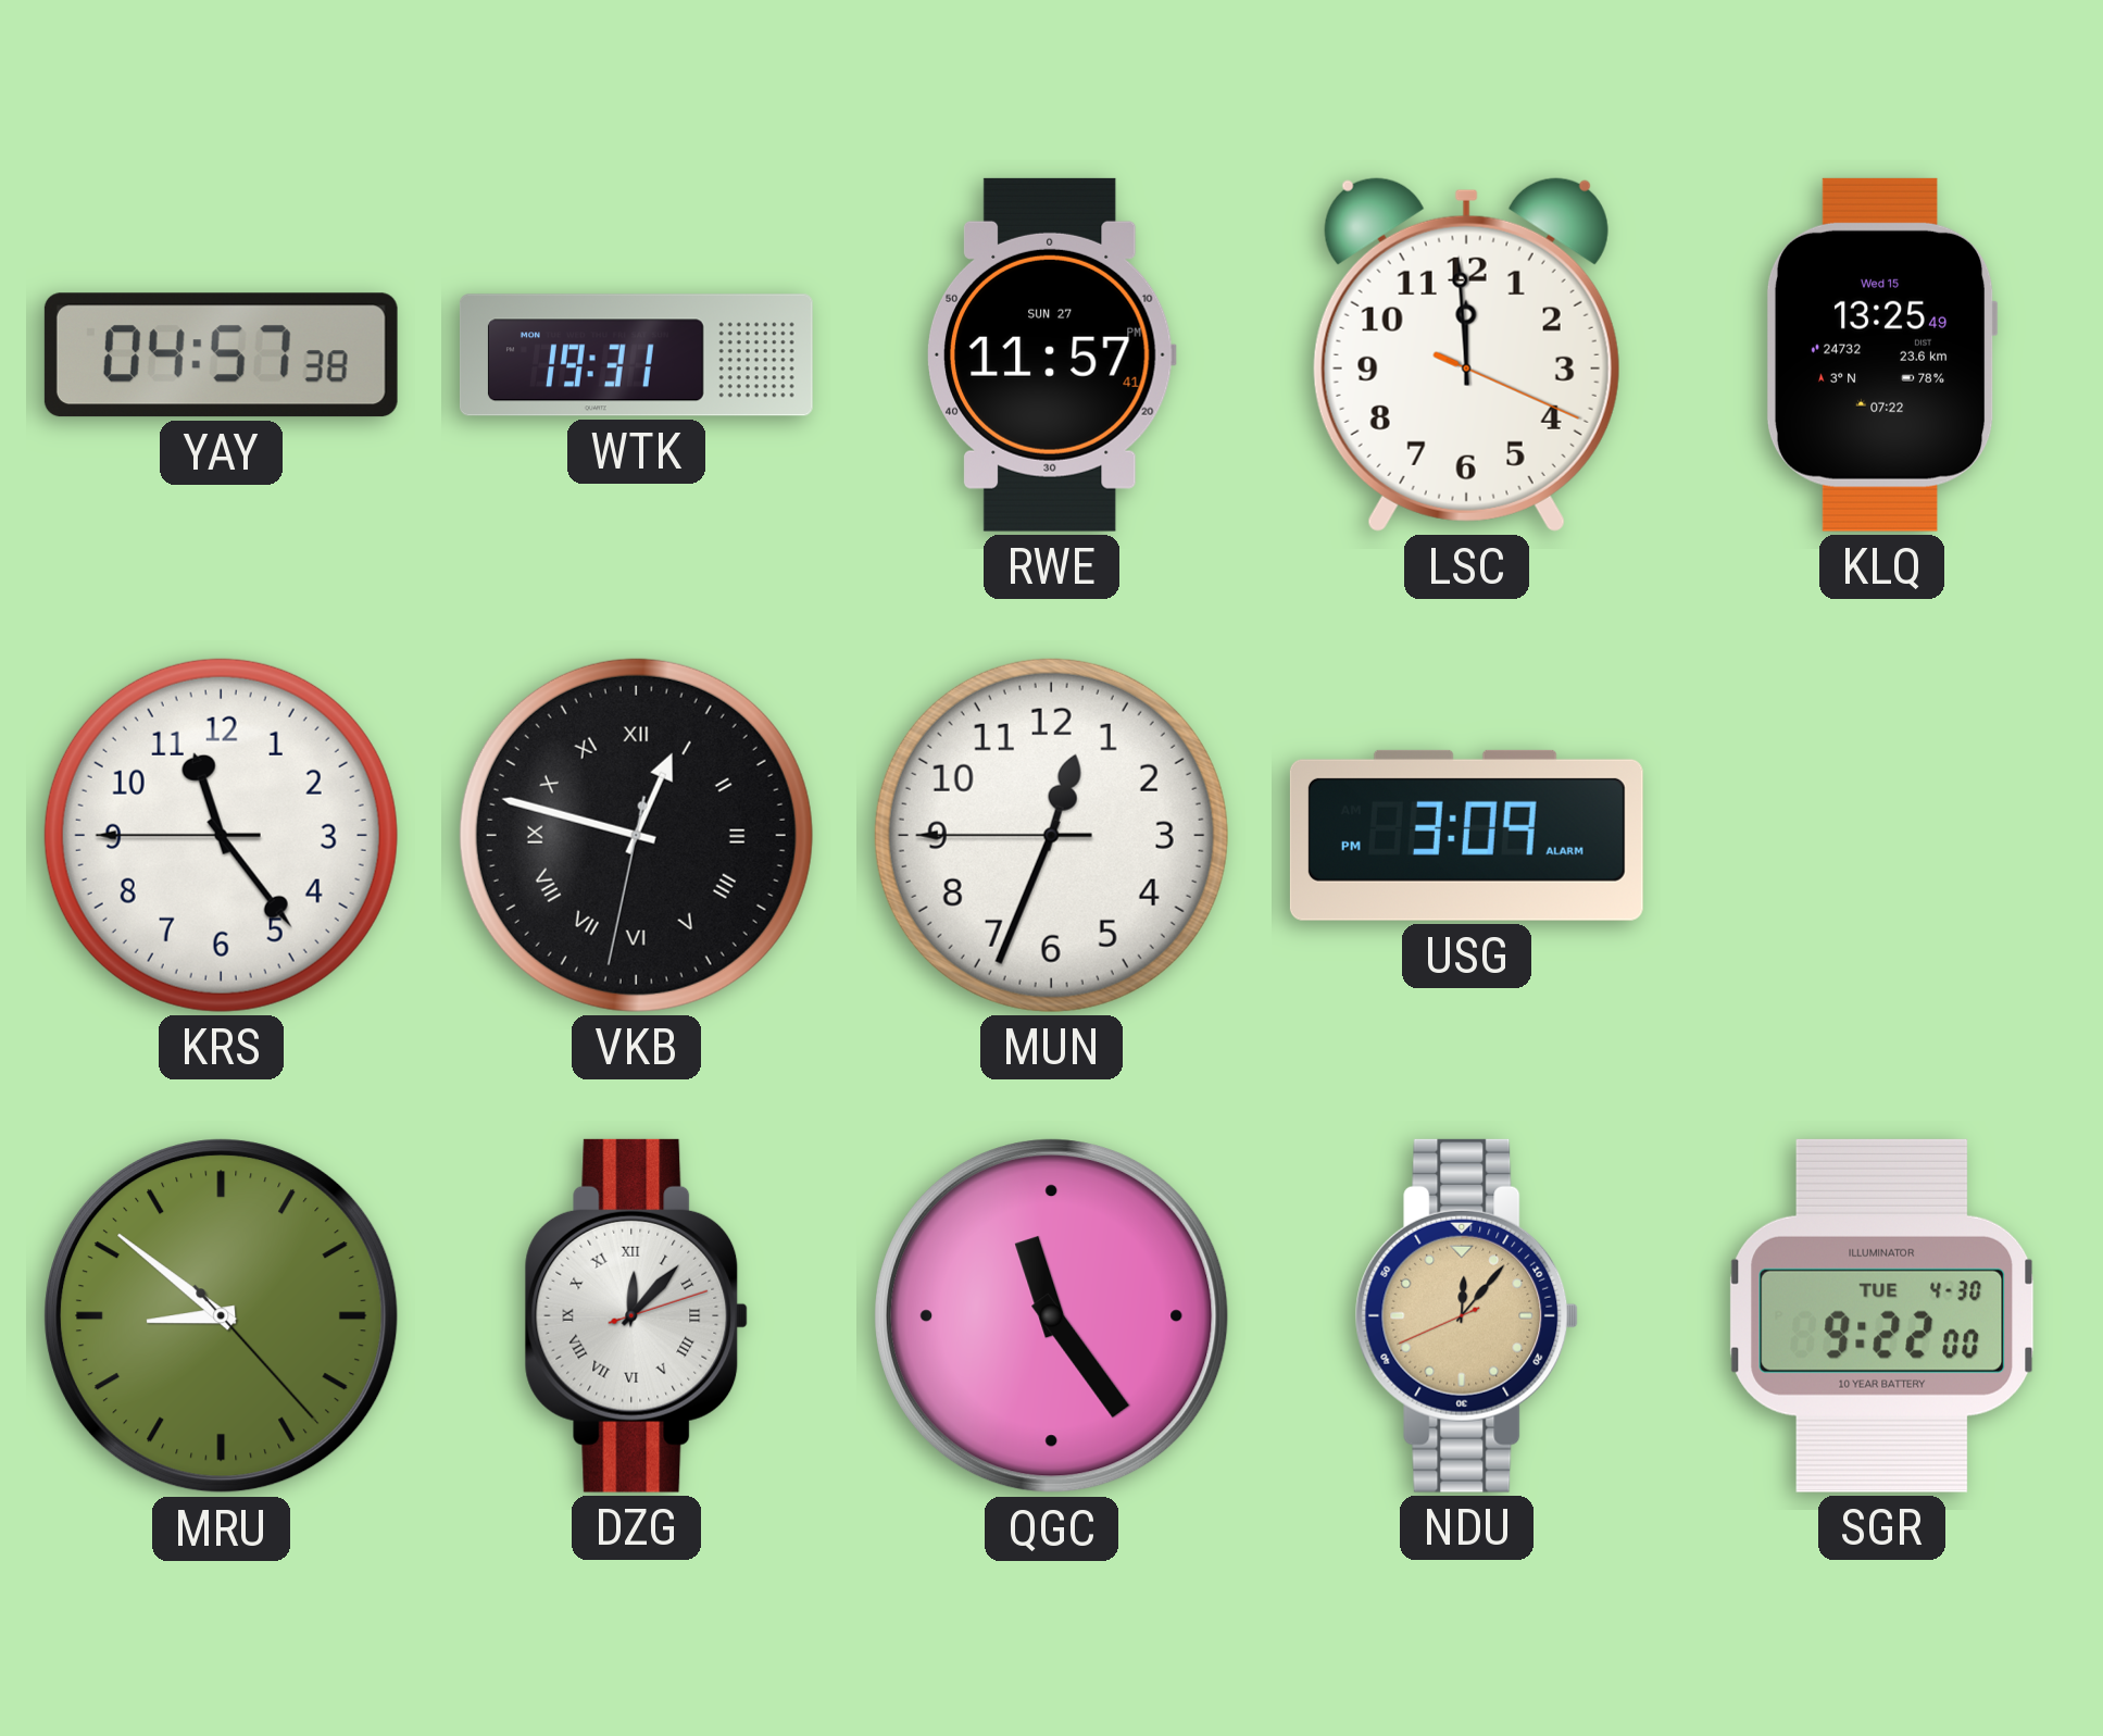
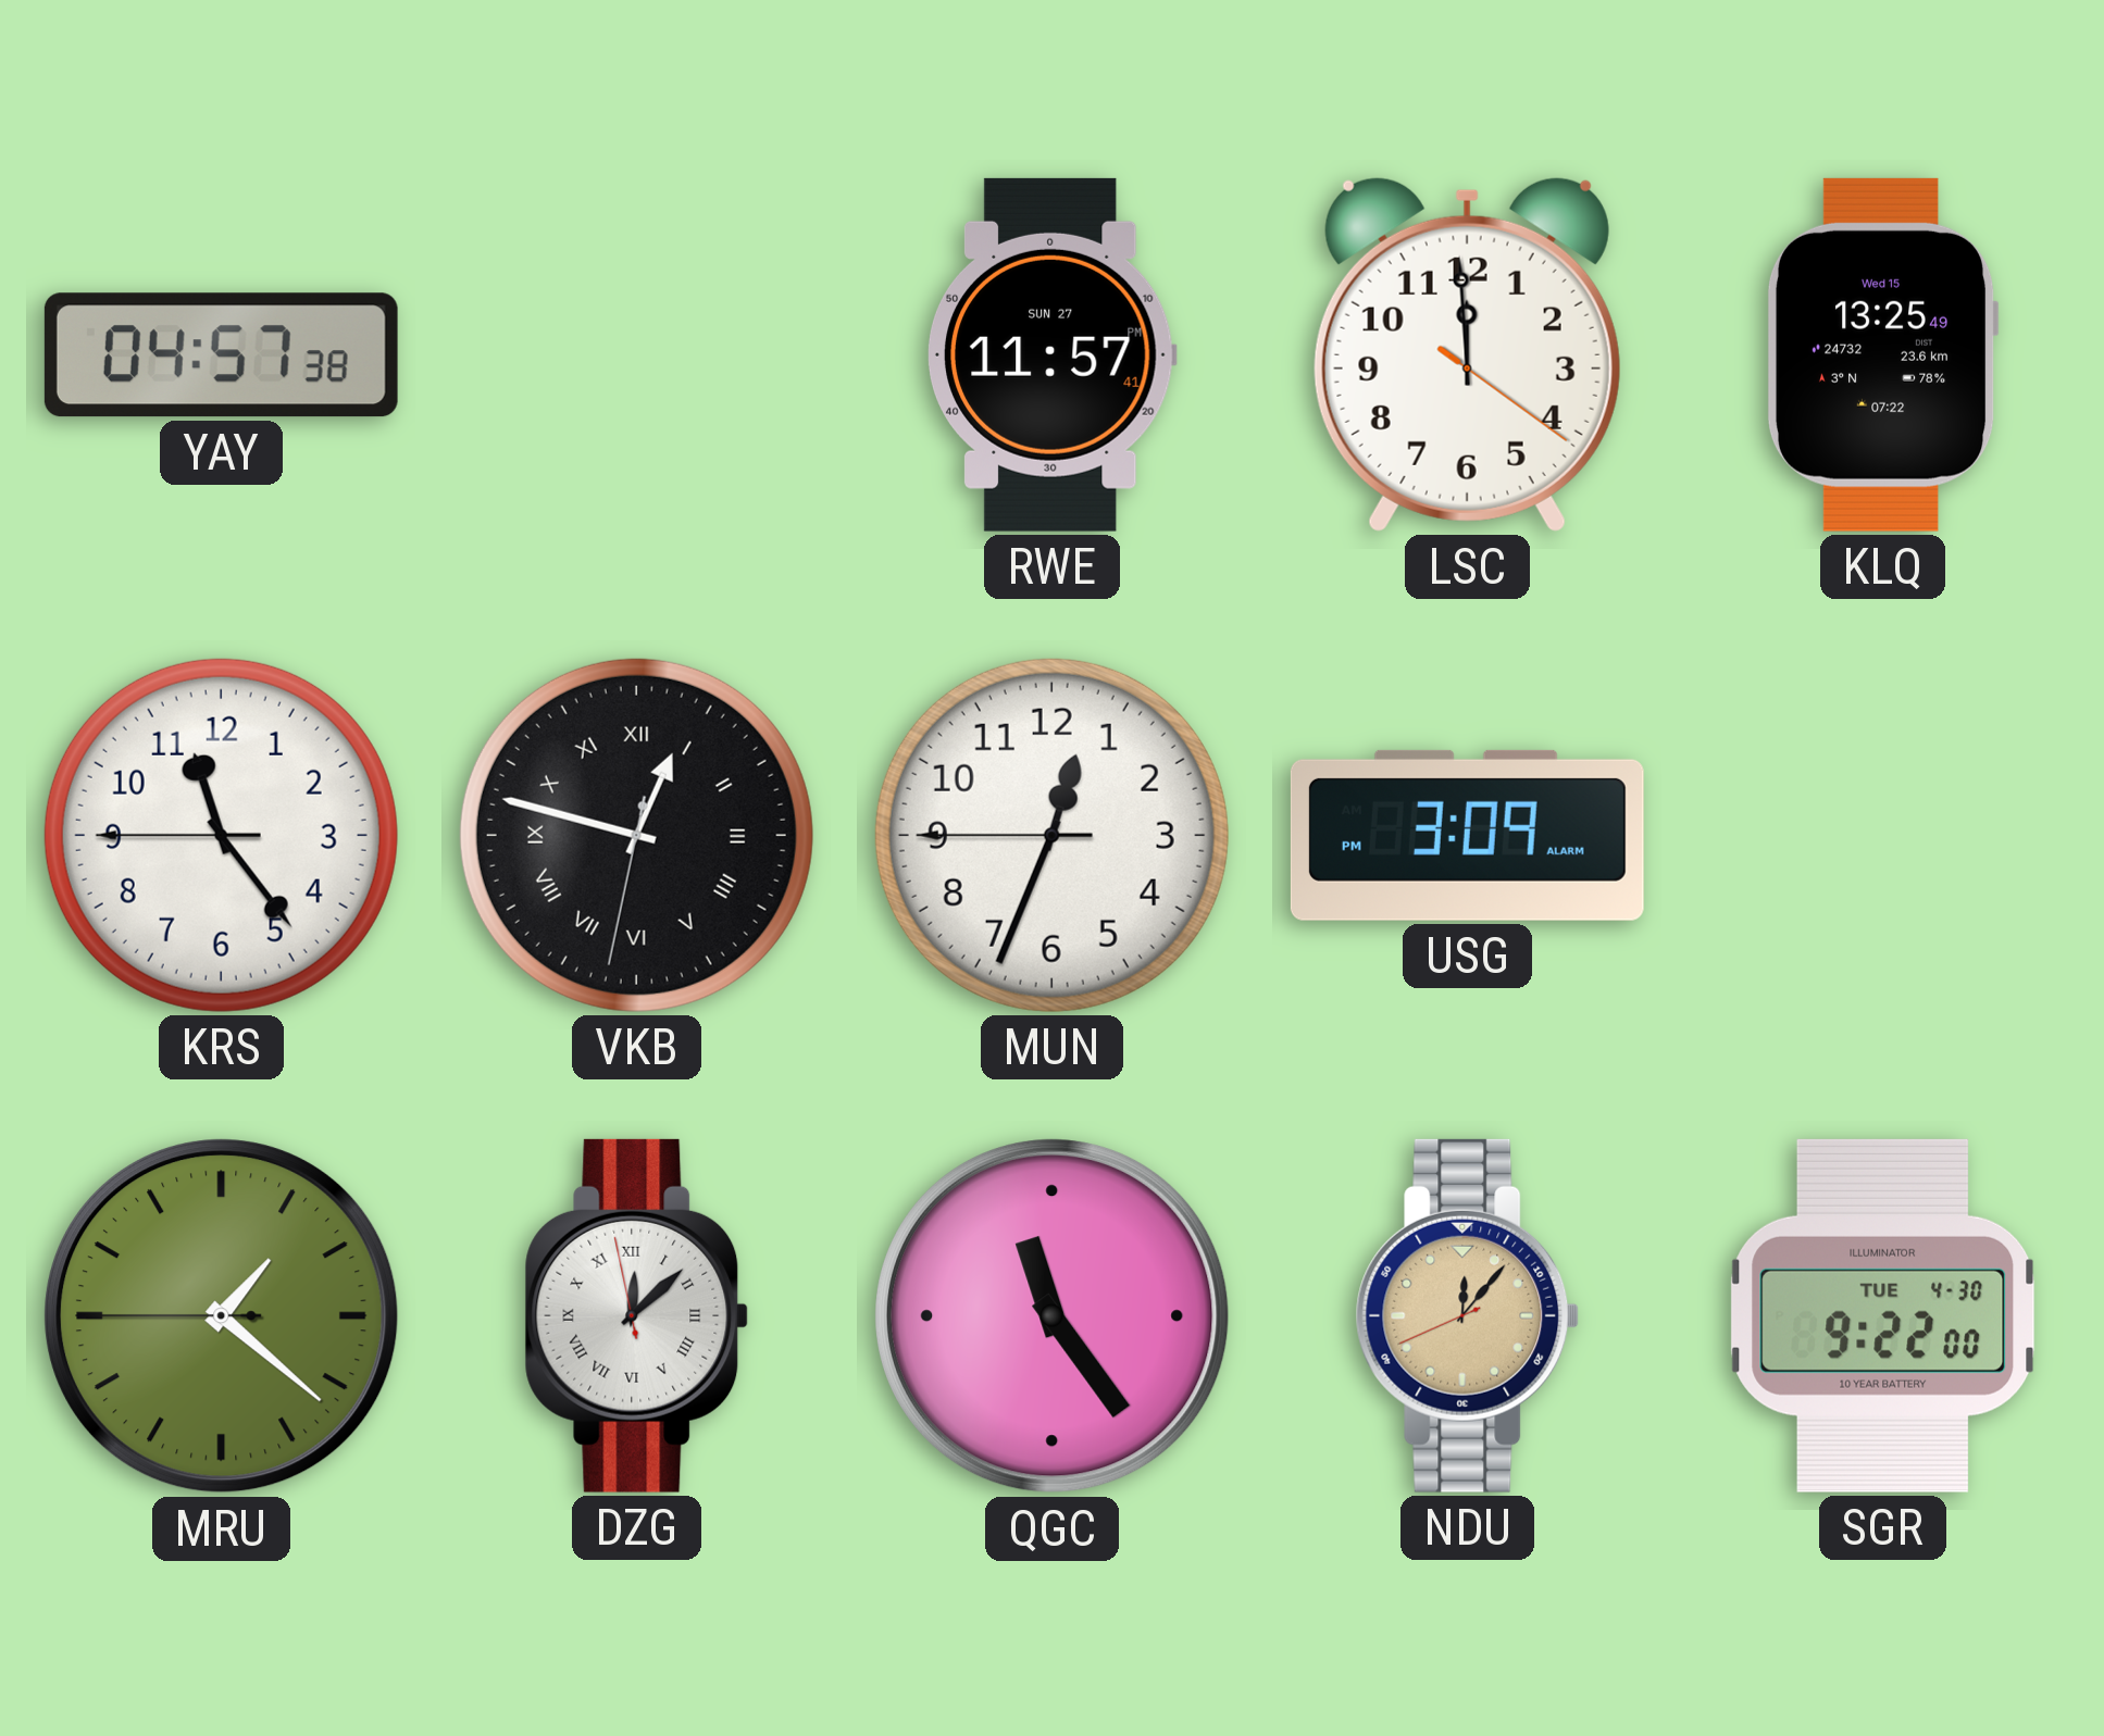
WTK: 19:31 -> none
LSC: 11:59:19 -> 11:59:21
MRU: 8:51 -> 1:21
DZG: 12:07:12 -> 12:07:58
